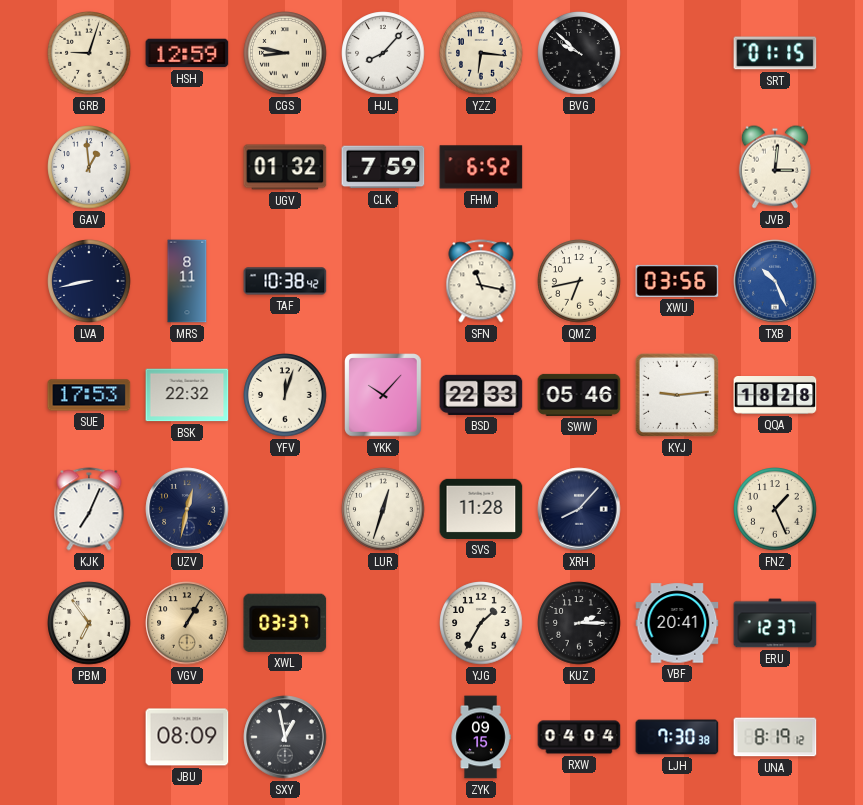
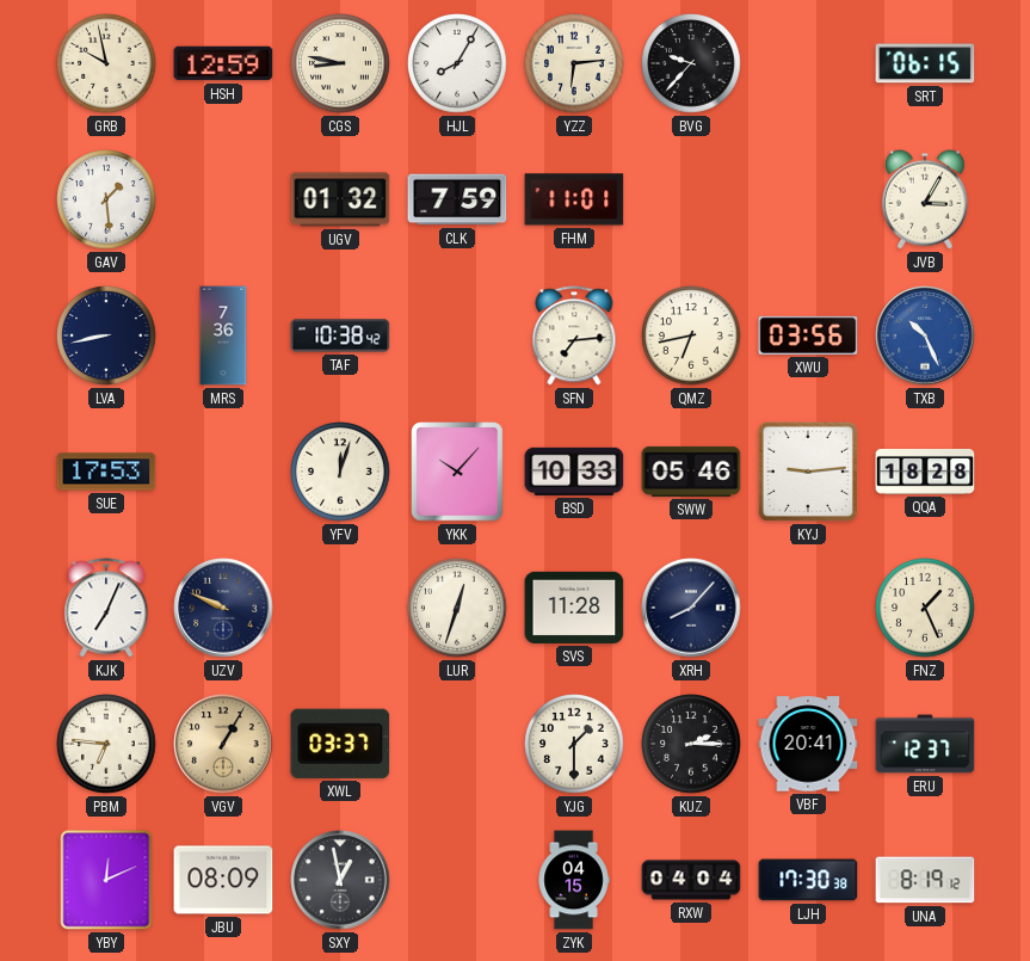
GRB: 9:03 -> 9:58
HJL: 8:07 -> 8:05
YZZ: 6:16 -> 6:14
BVG: 9:52 -> 9:37
SRT: 01:15 -> 06:15
GAV: 12:59 -> 1:29
FHM: 6:52 -> 11:01
JVB: 3:01 -> 3:05
MRS: 8:11 -> 7:36
SFN: 11:17 -> 7:14
BSK: 22:32 -> none
BSD: 22:33 -> 10:33
UZV: 12:32 -> 9:49
PBM: 6:54 -> 6:46
YJG: 1:35 -> 1:30
YBY: none -> 12:11
ZYK: 09:15 -> 04:15
LJH: 7:30 -> 17:30
